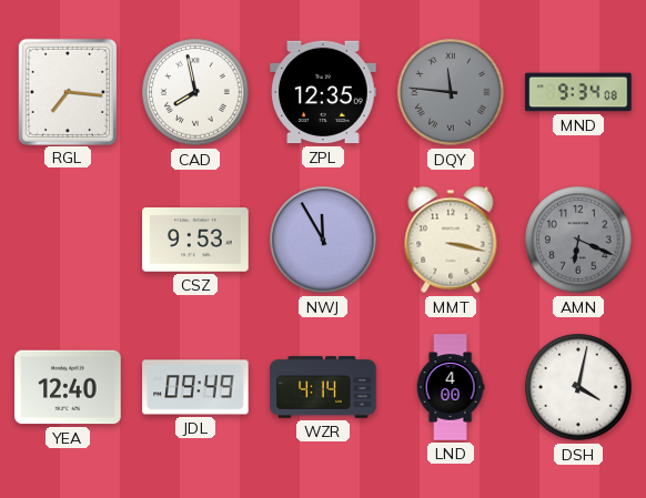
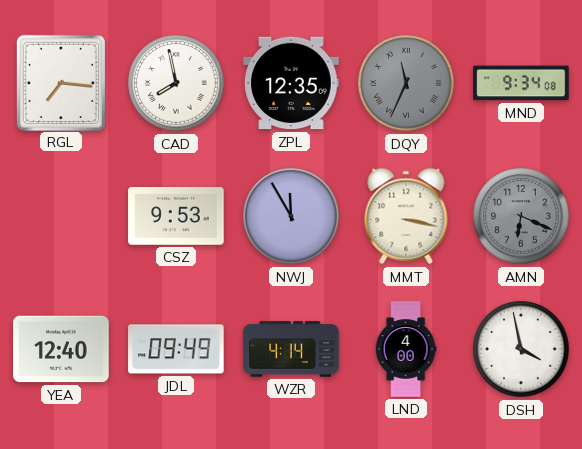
DQY: 11:46 -> 11:34
DSH: 4:02 -> 3:58
